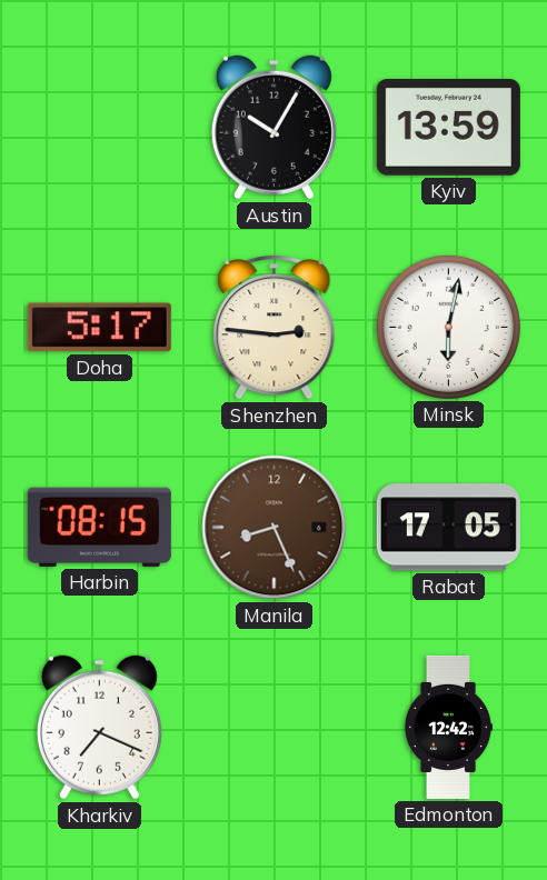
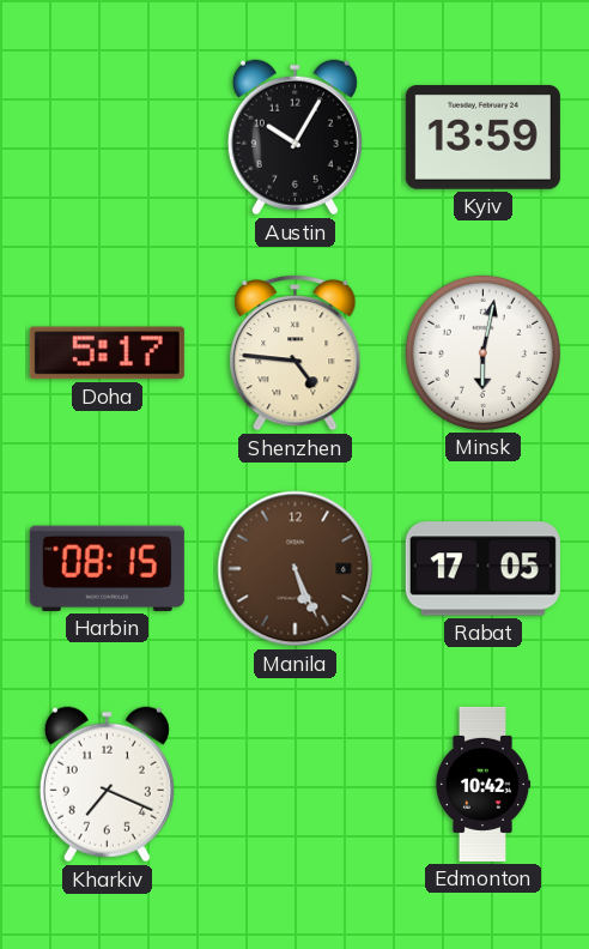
Shenzhen: 2:46 -> 4:46
Manila: 8:26 -> 5:26
Edmonton: 12:42 -> 10:42
